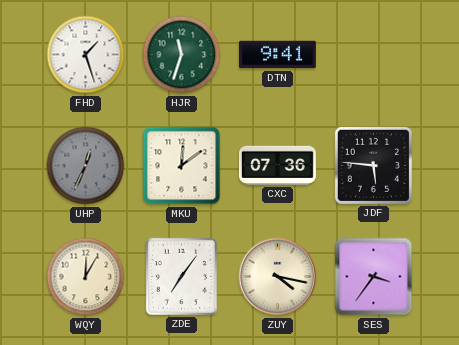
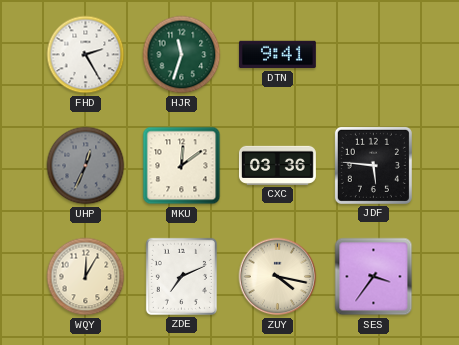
FHD: 1:27 -> 2:25
CXC: 07:36 -> 03:36
ZDE: 7:06 -> 7:11
